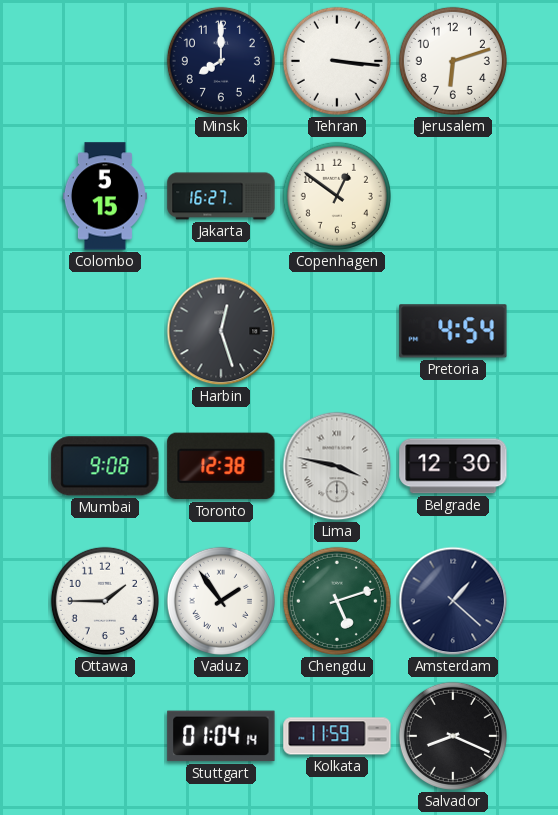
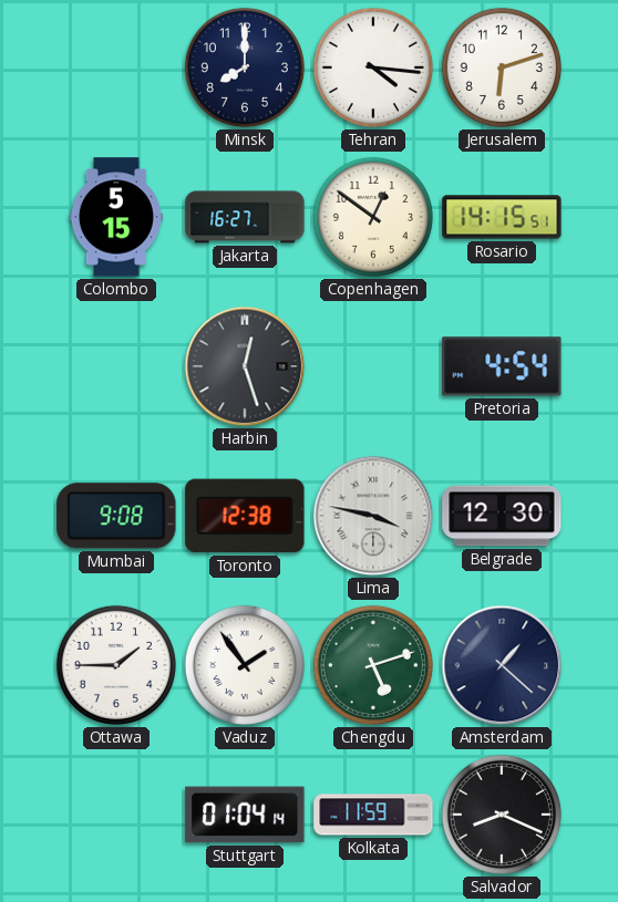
Tehran: 3:16 -> 4:16
Rosario: none -> 14:15
